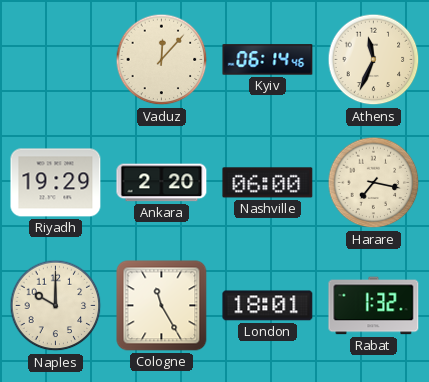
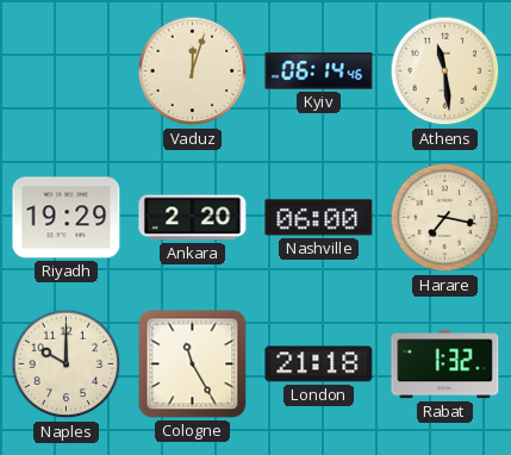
Vaduz: 12:07 -> 12:03
Athens: 11:34 -> 11:29
London: 18:01 -> 21:18
